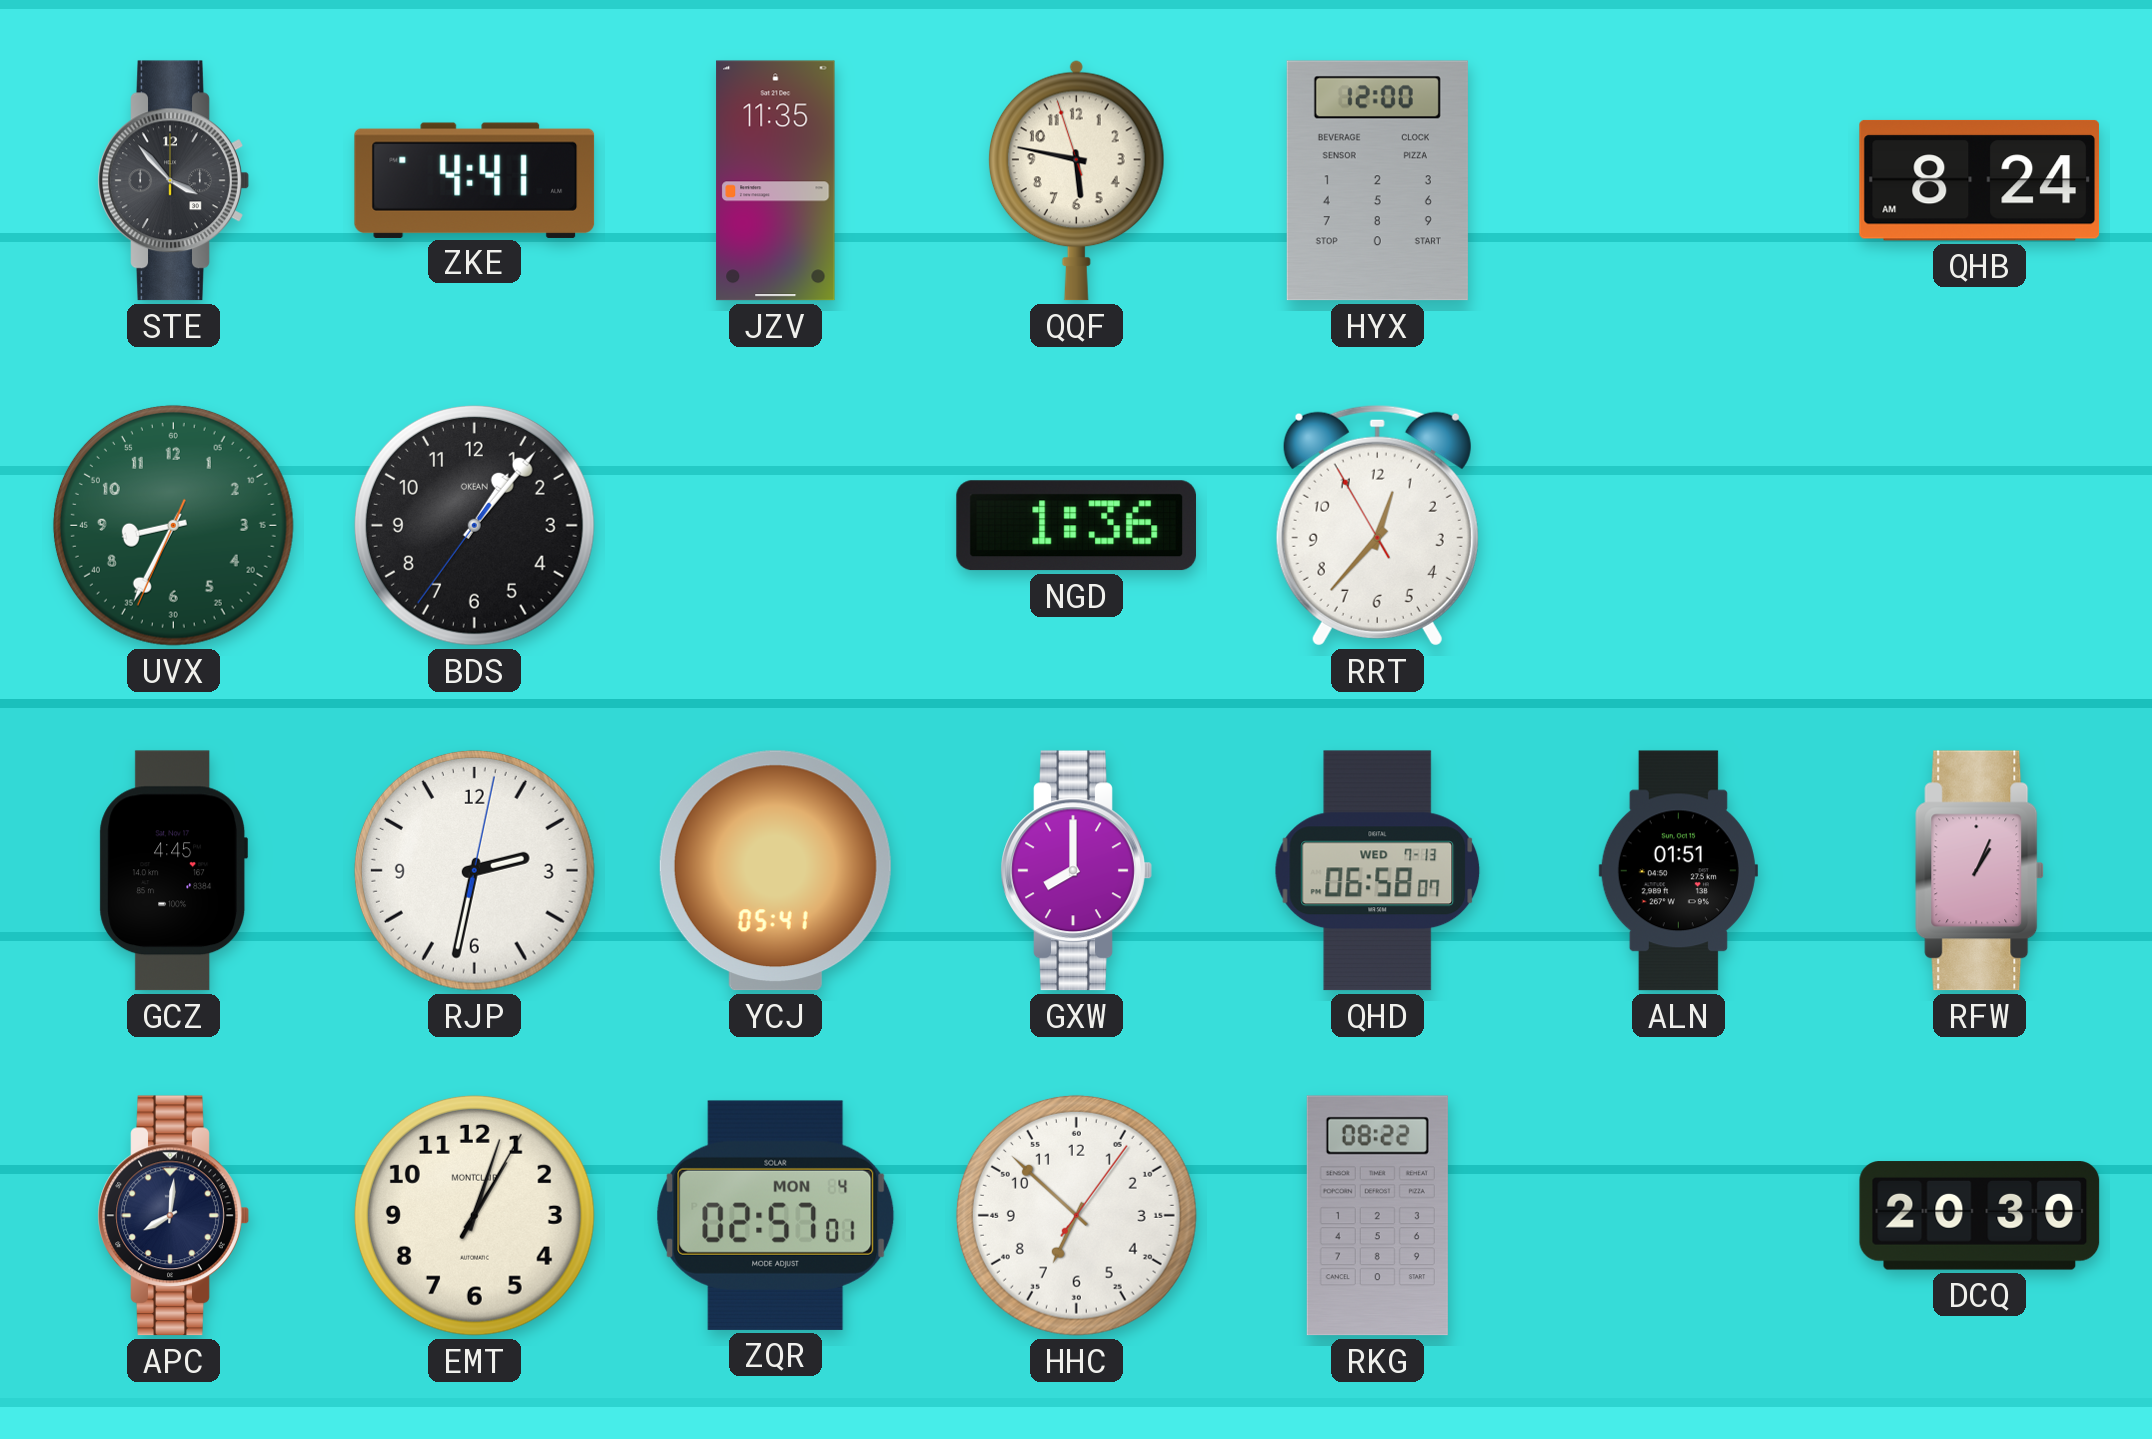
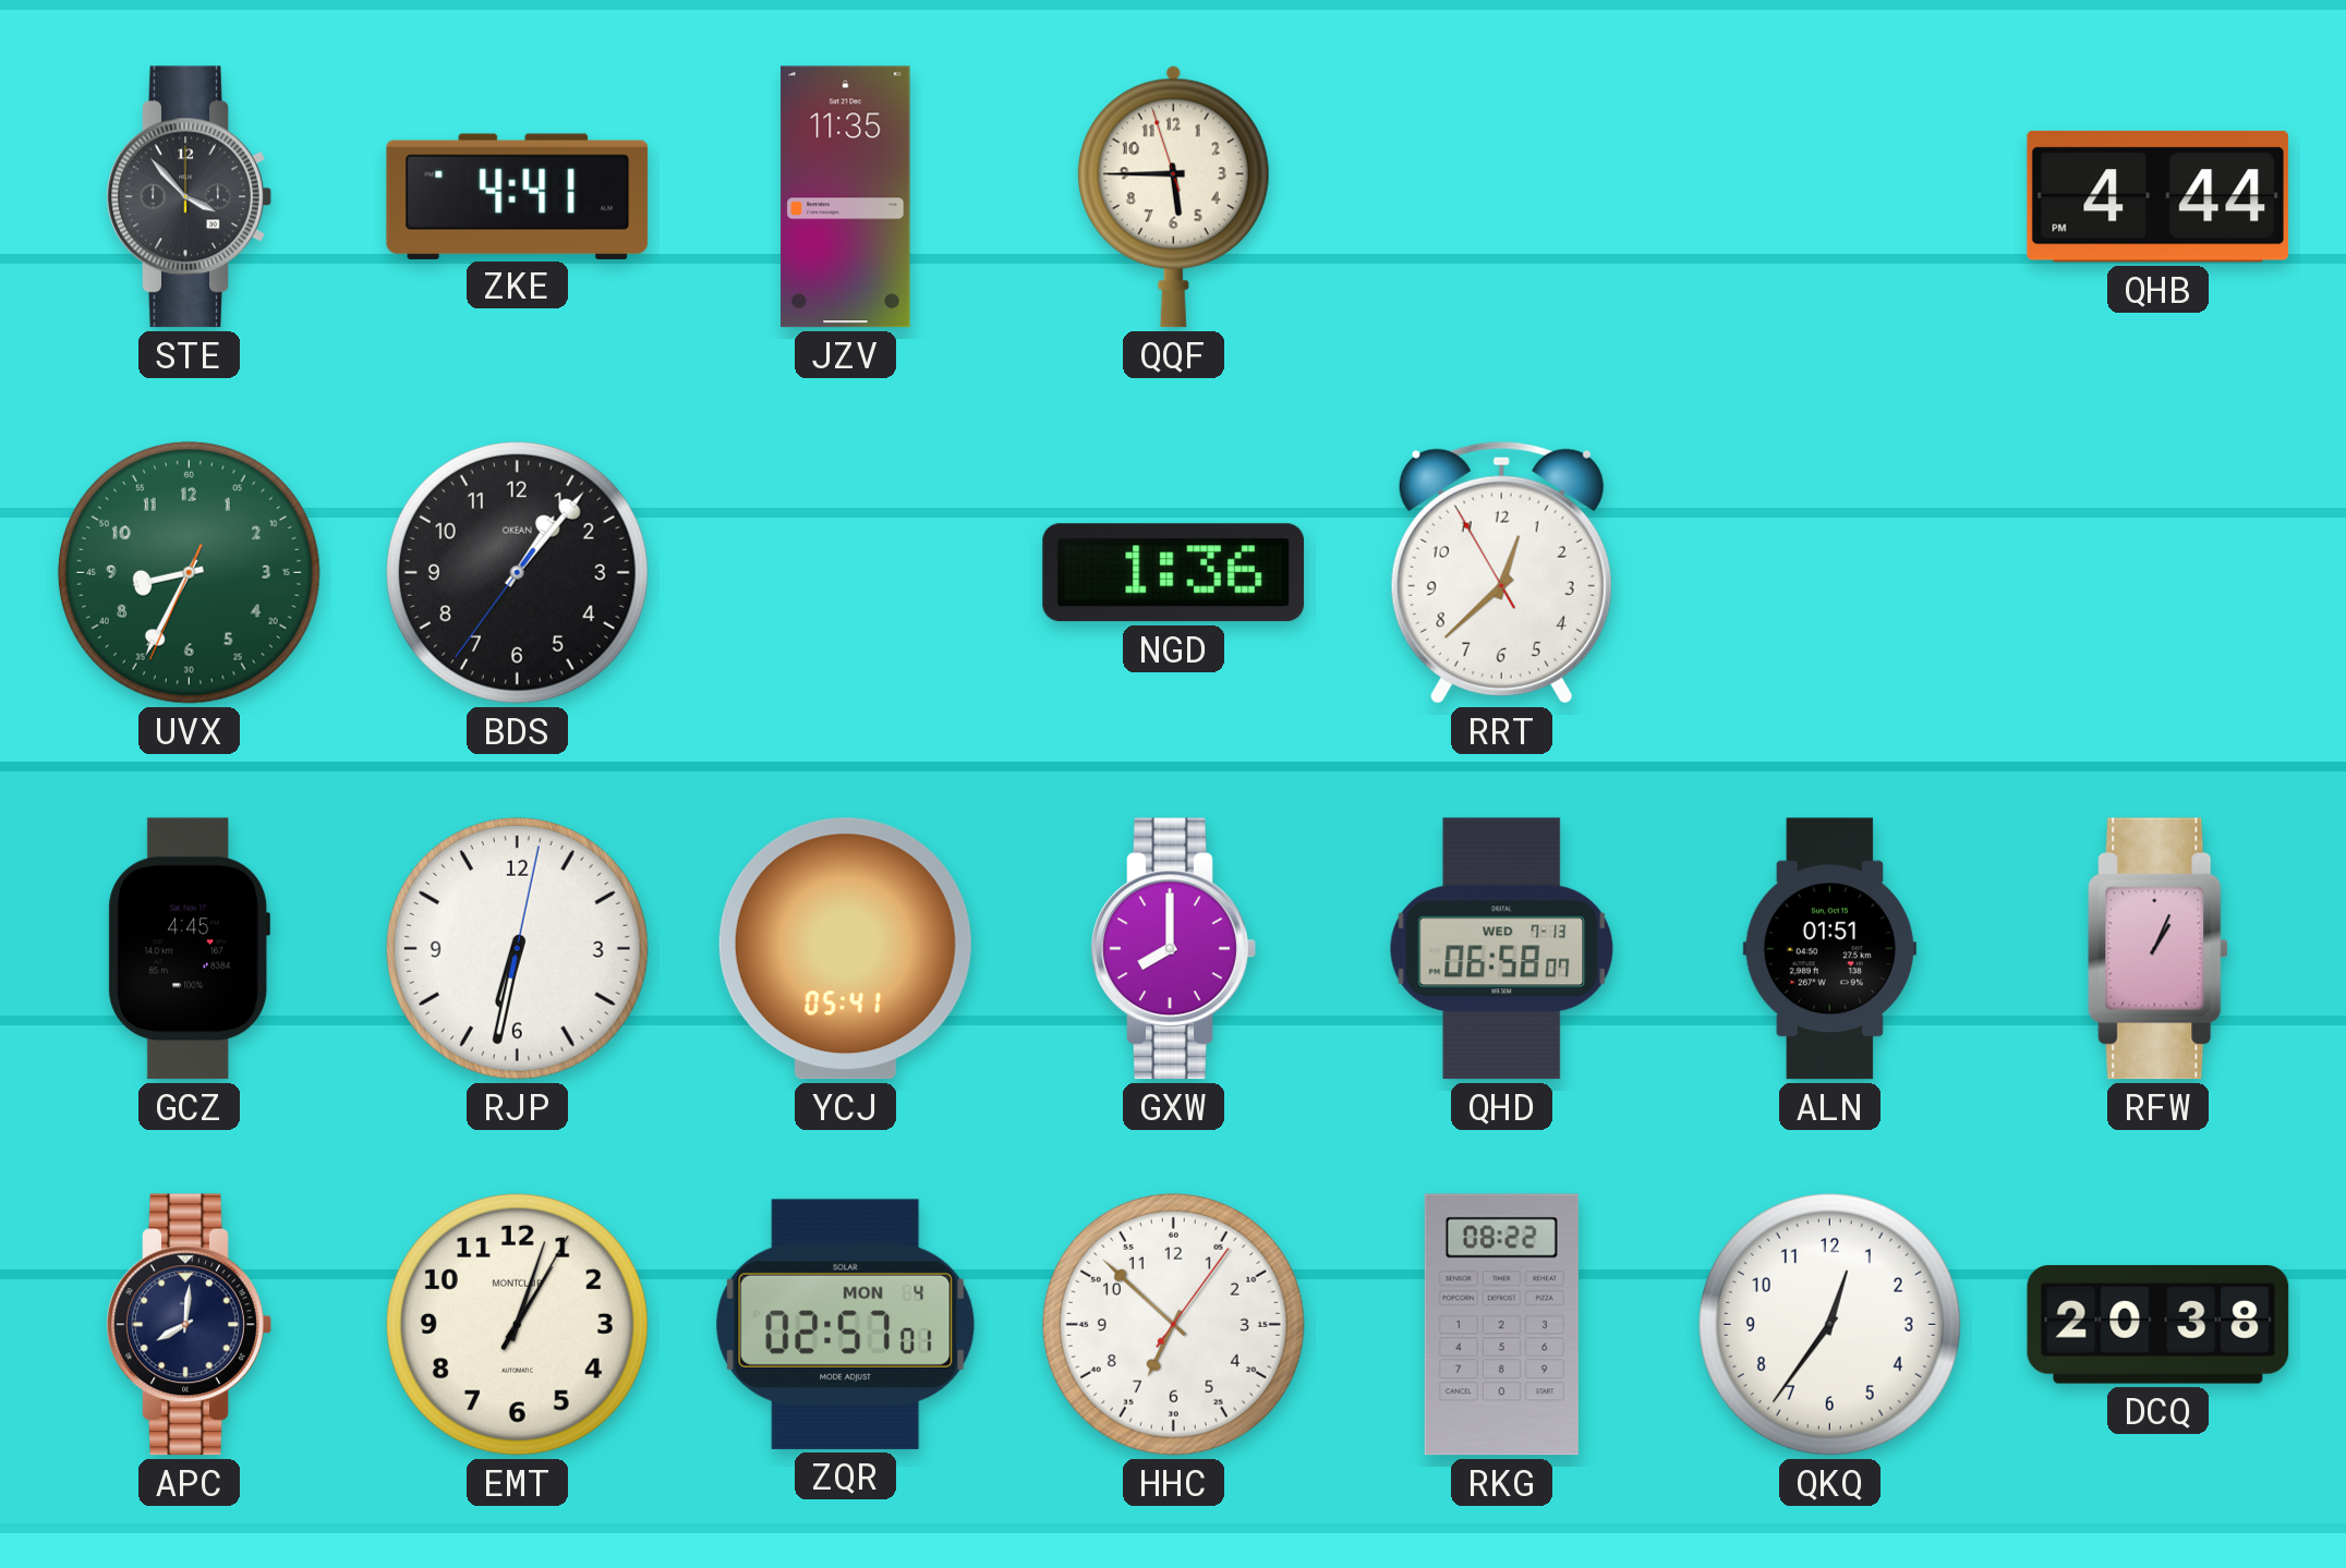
QQF: 5:46 -> 5:44
HYX: 12:00 -> none
QHB: 8:24 -> 4:44
RRT: 12:36 -> 12:37
RJP: 2:32 -> 6:32
QKQ: none -> 12:36
DCQ: 20:30 -> 20:38
